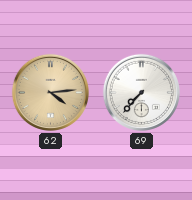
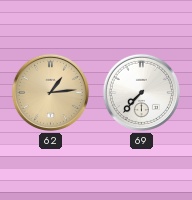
62: 4:14 -> 1:14
